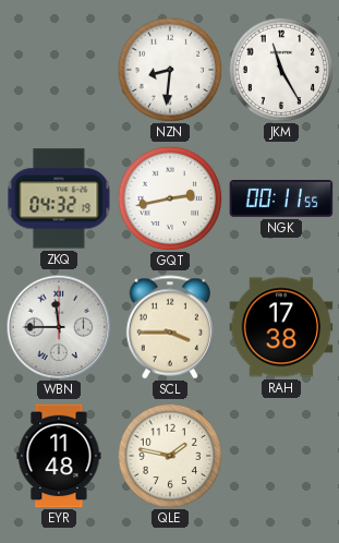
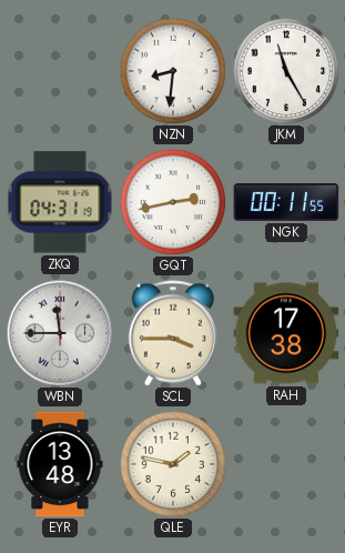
ZKQ: 04:32 -> 04:31
EYR: 11:48 -> 13:48
